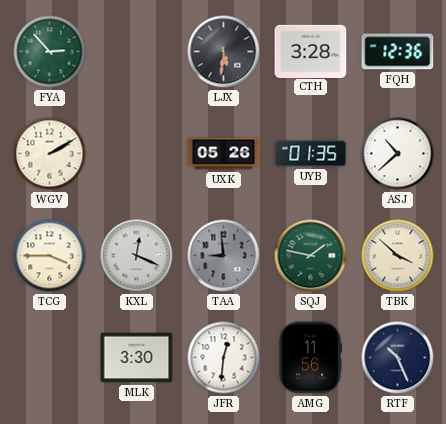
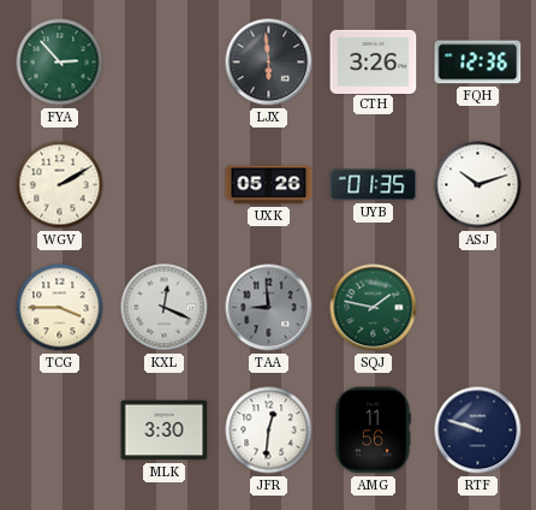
LJX: 5:31 -> 5:59
CTH: 3:28 -> 3:26
ASJ: 10:38 -> 10:12
TBK: 3:52 -> none
RTF: 10:26 -> 9:48
